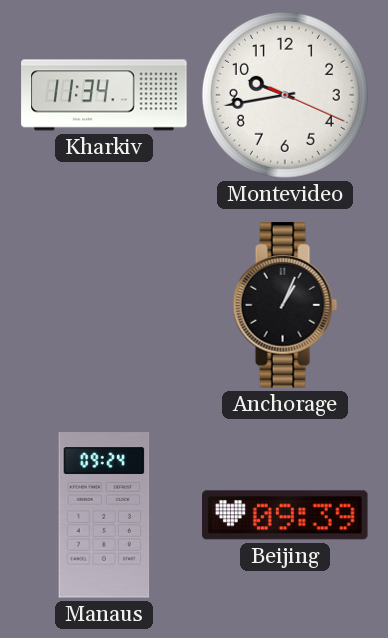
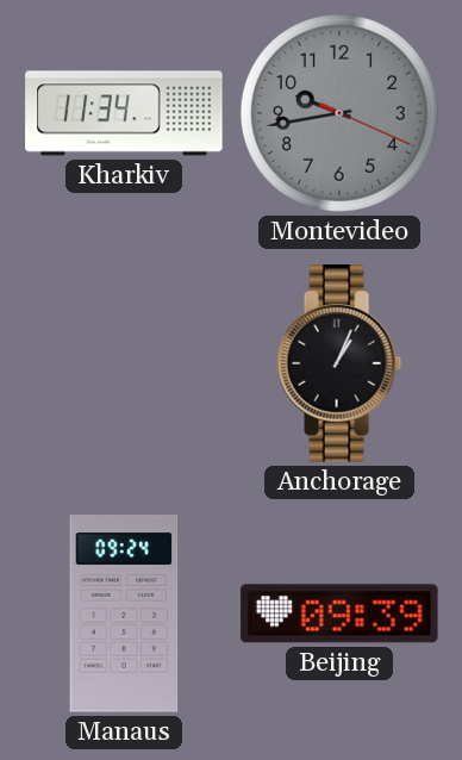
Montevideo dial: white -> grey
